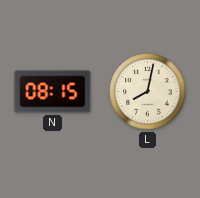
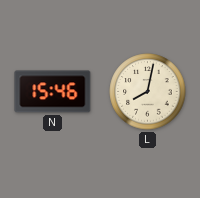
N: 08:15 -> 15:46
